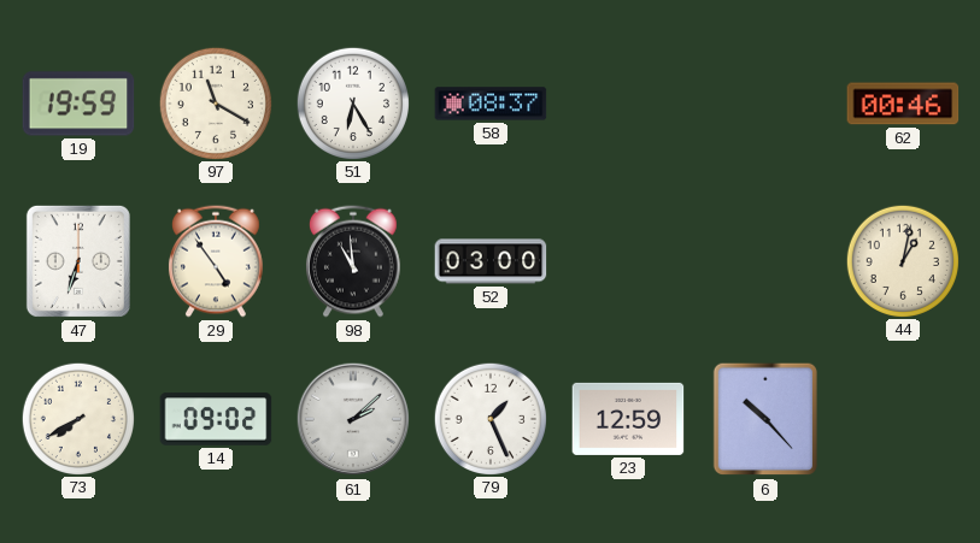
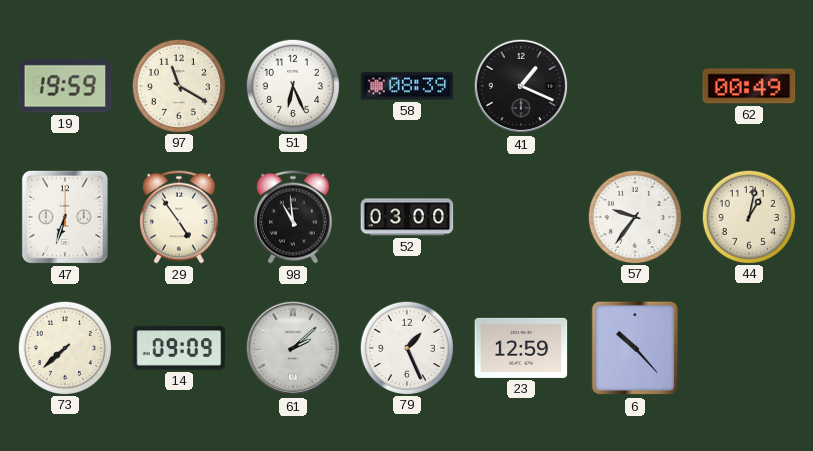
51: 6:25 -> 6:26
58: 08:37 -> 08:39
41: none -> 1:19
62: 00:46 -> 00:49
57: none -> 9:36
73: 7:40 -> 7:38
14: 09:02 -> 09:09
